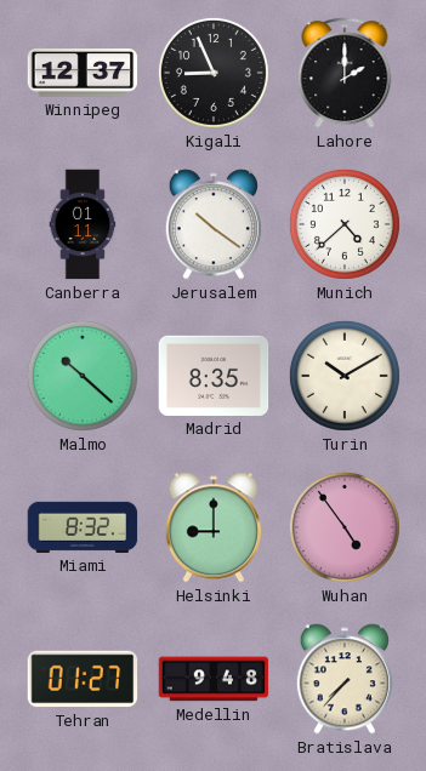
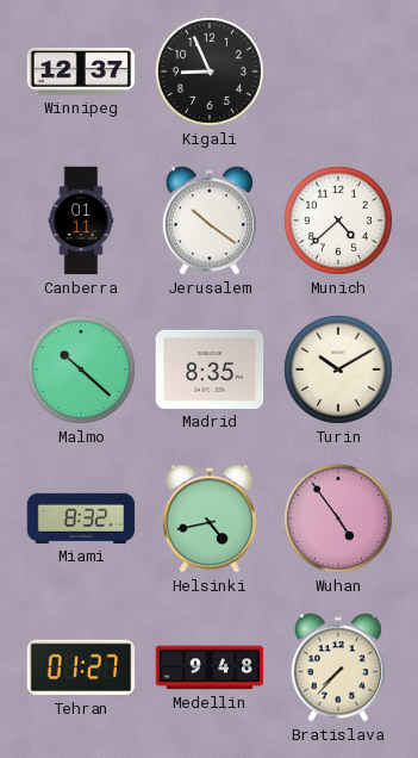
Lahore: 2:00 -> none
Helsinki: 9:00 -> 4:43
